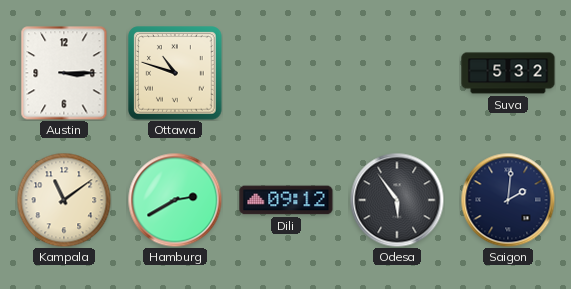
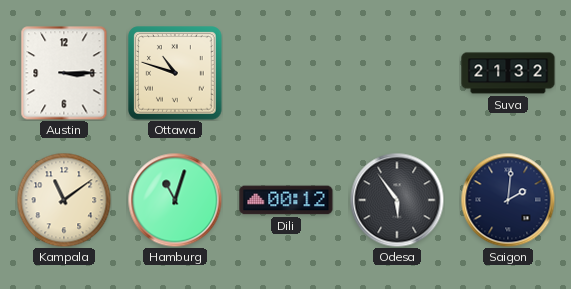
Suva: 5:32 -> 21:32
Hamburg: 2:40 -> 11:03
Dili: 09:12 -> 00:12
